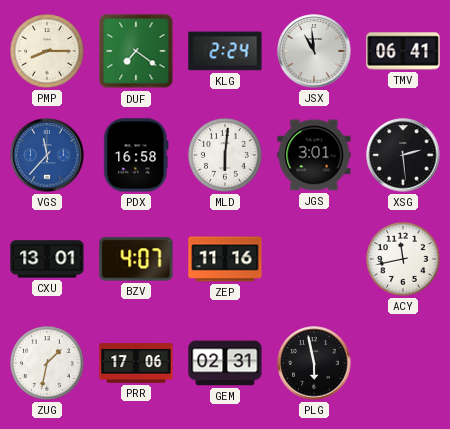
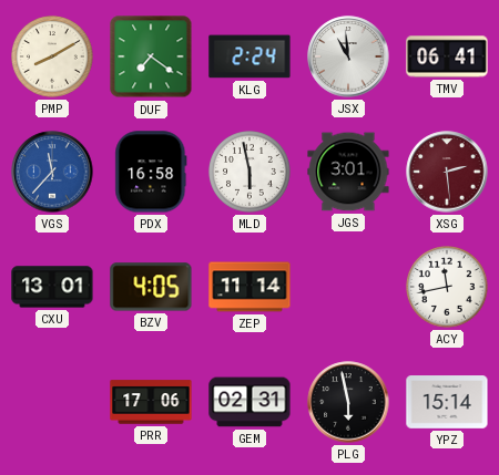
PMP: 8:15 -> 8:10
MLD: 6:01 -> 5:58
XSG dial: black -> burgundy
BZV: 4:07 -> 4:05
ZEP: 11:16 -> 11:14
ZUG: 1:32 -> none
YPZ: none -> 15:14
